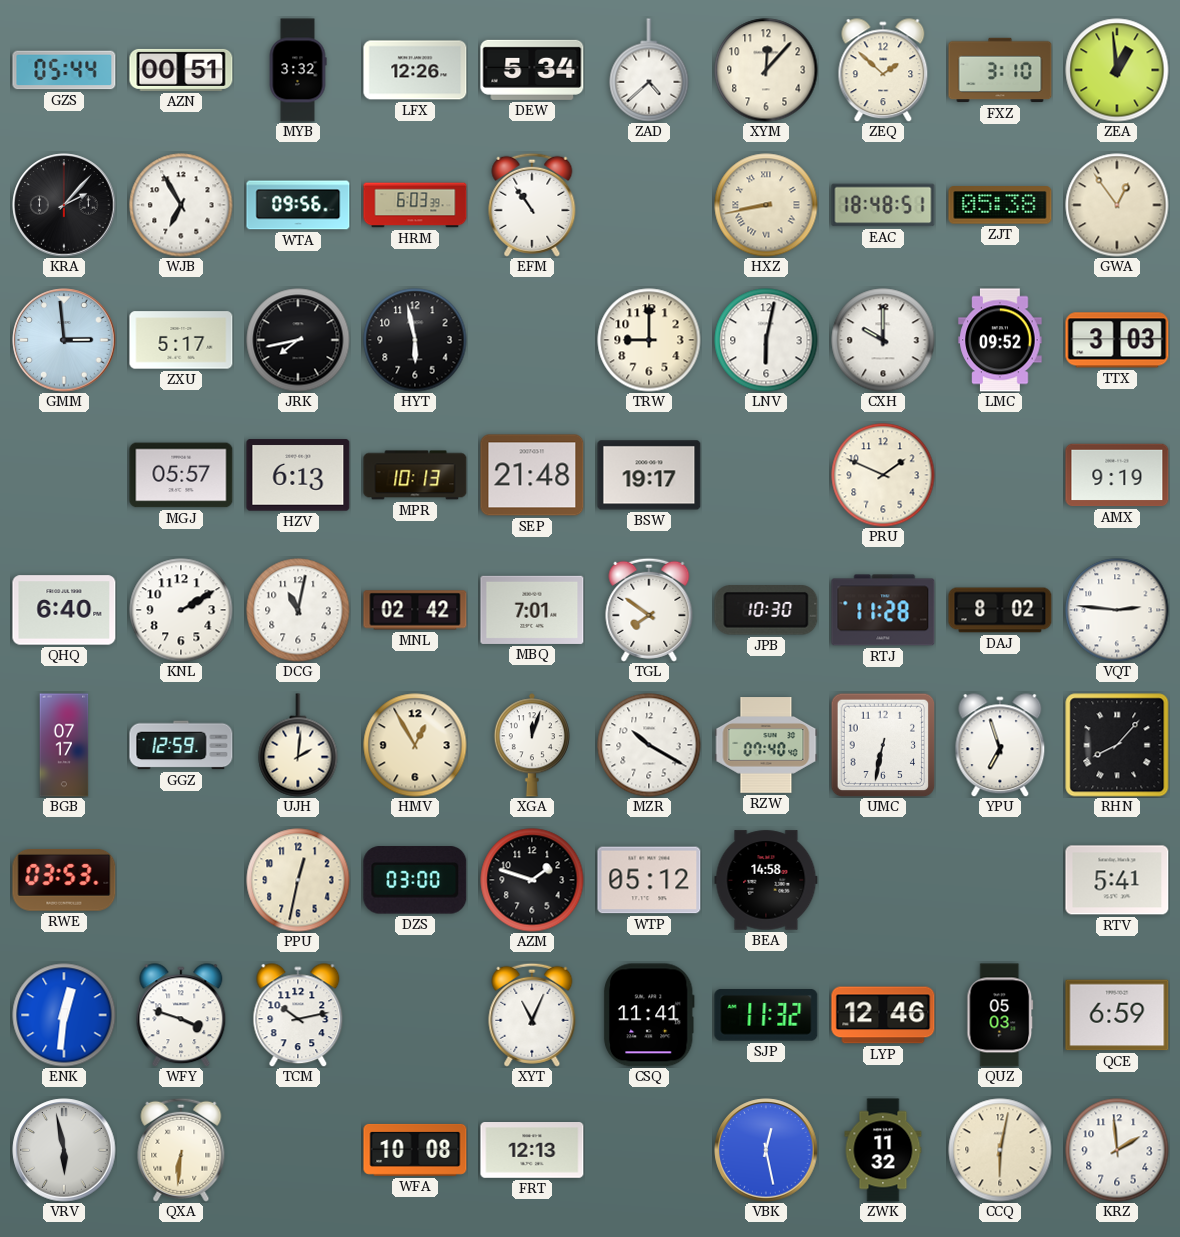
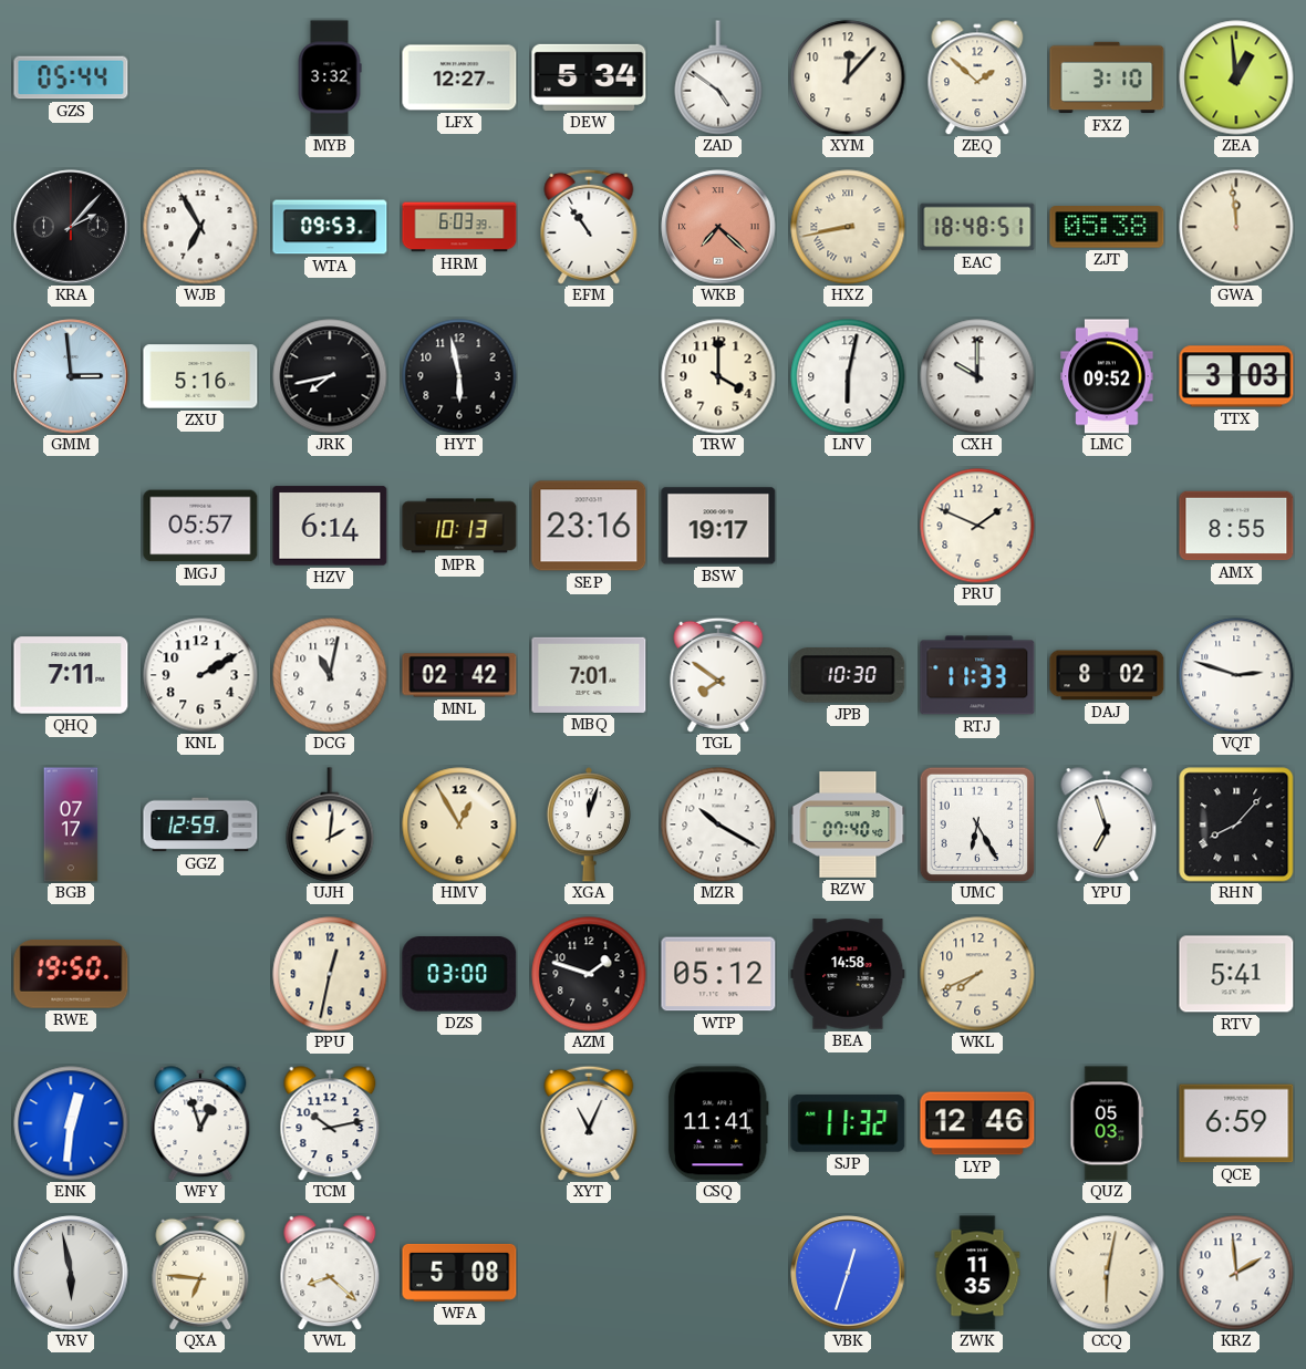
AZN: 00:51 -> none
LFX: 12:26 -> 12:27
ZAD: 4:38 -> 4:51
WTA: 09:56 -> 09:53
WKB: none -> 7:22
GWA: 12:54 -> 11:59
ZXU: 5:17 -> 5:16
TRW: 9:00 -> 4:00
HZV: 6:13 -> 6:14
SEP: 21:48 -> 23:16
AMX: 9:19 -> 8:55
QHQ: 6:40 -> 7:11
RTJ: 11:28 -> 11:33
VQT: 2:46 -> 2:48
UMC: 6:32 -> 6:25
RWE: 03:53 -> 19:50
WKL: none -> 7:41
WFY: 3:48 -> 12:57
QXA: 6:31 -> 6:46
VWL: none -> 8:22
WFA: 10:08 -> 5:08
FRT: 12:13 -> none
VBK: 12:28 -> 12:33
ZWK: 11:32 -> 11:35
